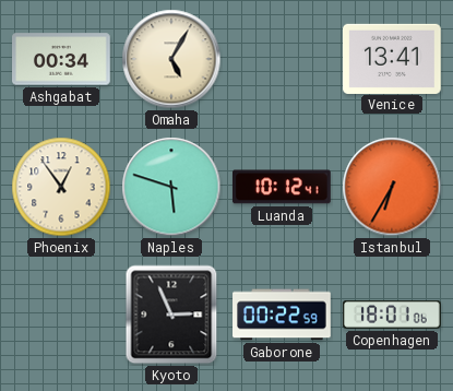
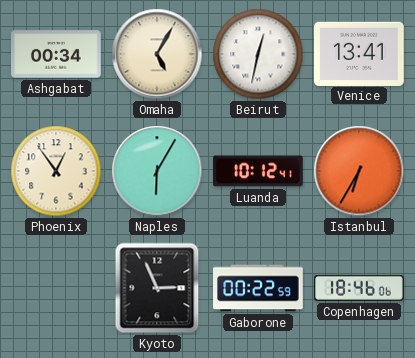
Beirut: none -> 12:32
Naples: 5:48 -> 6:05
Copenhagen: 18:01 -> 18:46
